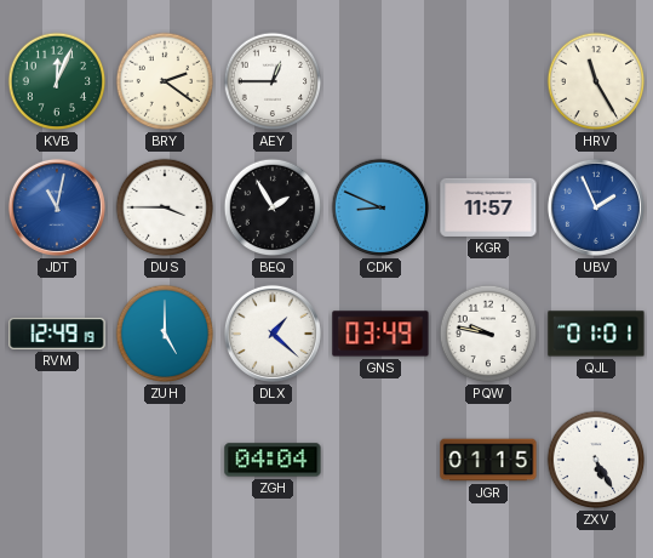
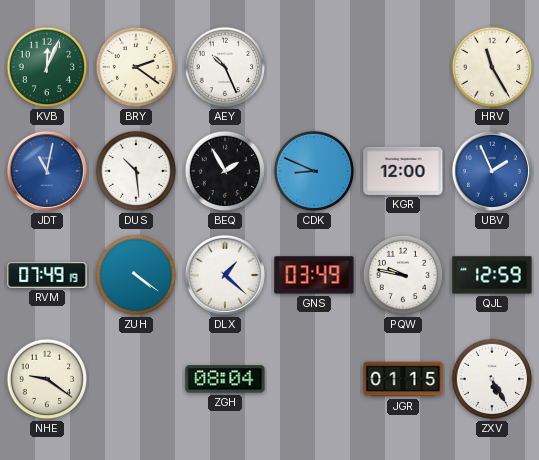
AEY: 12:45 -> 10:26
DUS: 3:45 -> 10:29
KGR: 11:57 -> 12:00
RVM: 12:49 -> 07:49
ZUH: 5:00 -> 4:21
QJL: 01:01 -> 12:59
NHE: none -> 9:21
ZGH: 04:04 -> 08:04
